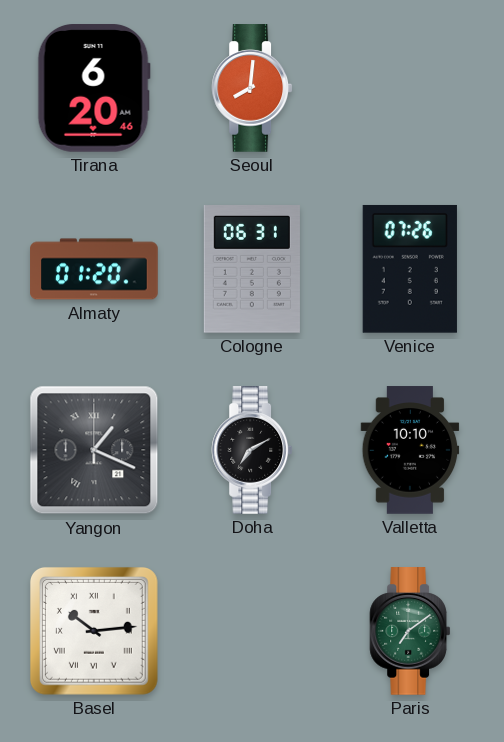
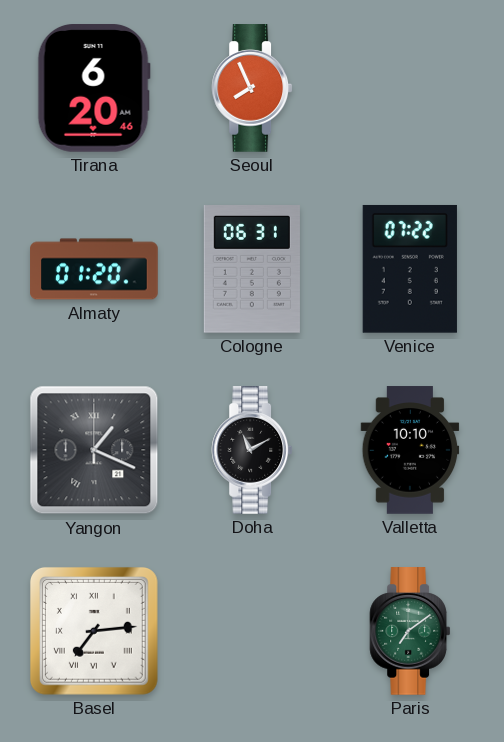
Seoul: 8:01 -> 7:56
Venice: 07:26 -> 07:22
Doha: 7:10 -> 11:10
Basel: 10:14 -> 7:14
